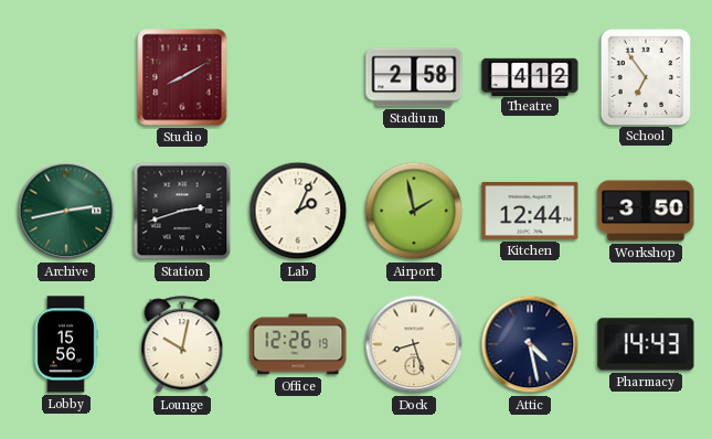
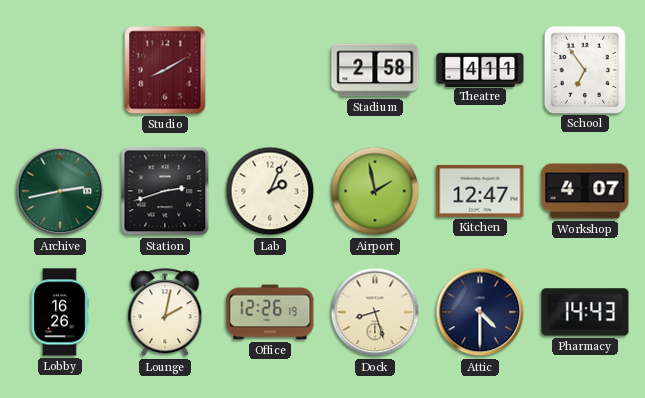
Theatre: 4:12 -> 4:11
Kitchen: 12:44 -> 12:47
Workshop: 3:50 -> 4:07
Lobby: 15:56 -> 16:26
Lounge: 10:02 -> 2:02
Attic: 4:28 -> 4:30
